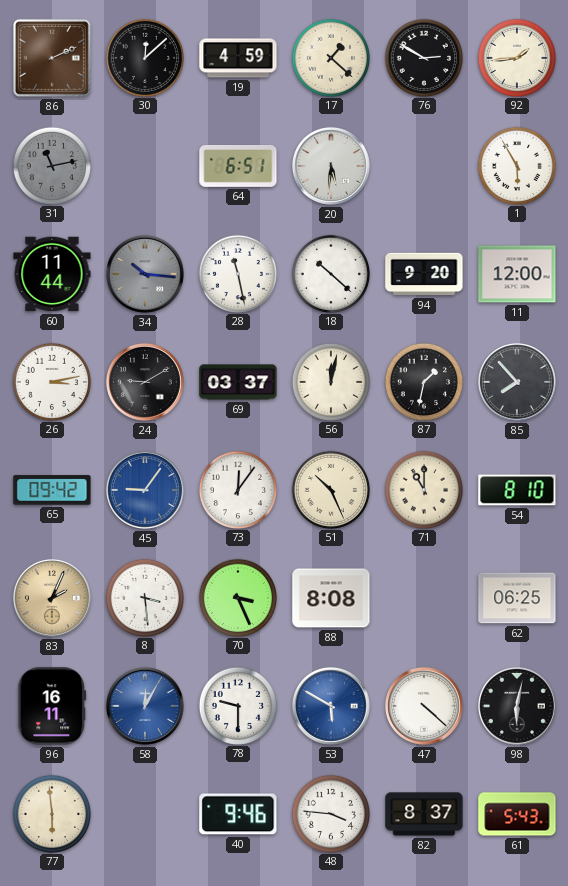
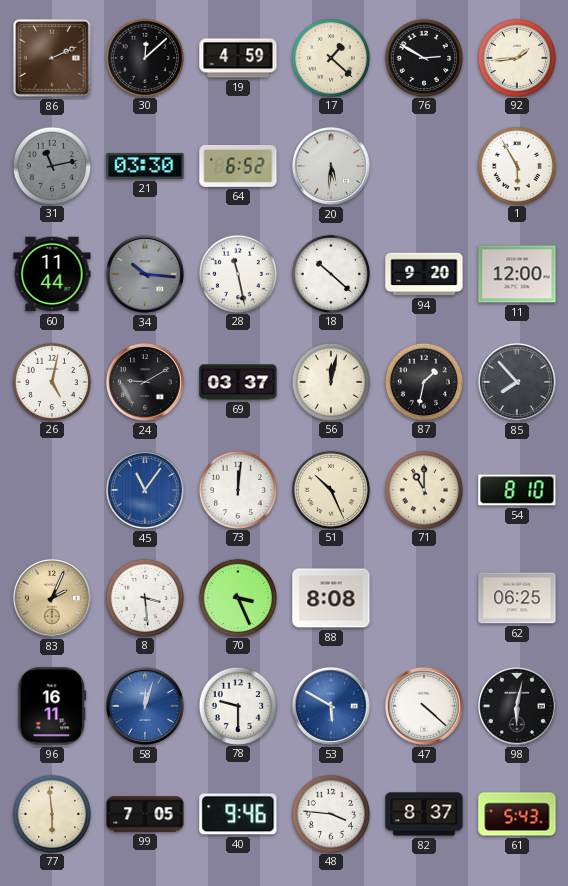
21: none -> 03:30
64: 6:51 -> 6:52
26: 3:13 -> 5:02
65: 09:42 -> none
45: 9:06 -> 11:06
73: 12:06 -> 12:01
58: 12:05 -> 12:03
99: none -> 7:05
